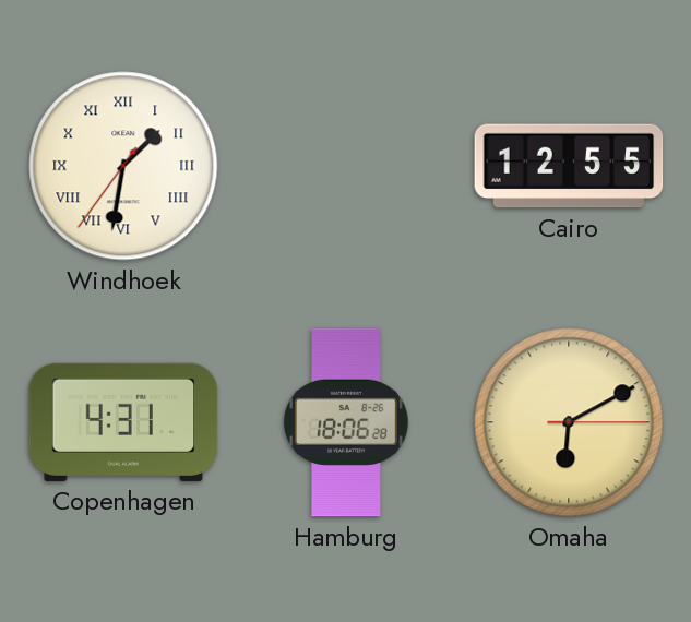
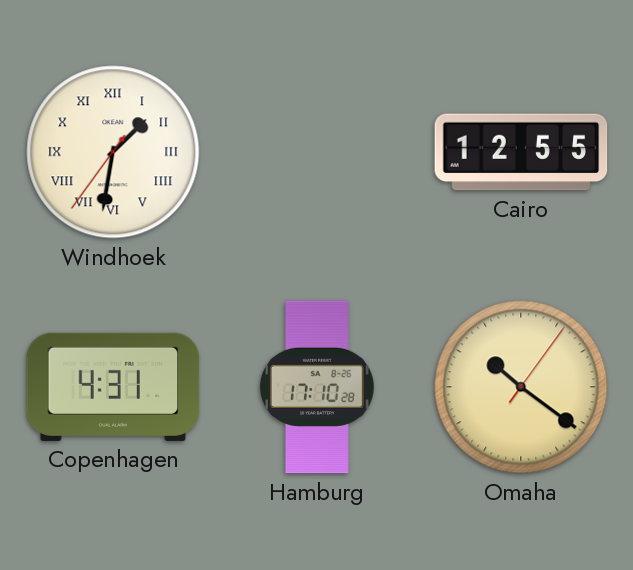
Hamburg: 18:06 -> 17:10
Omaha: 6:10 -> 10:21
